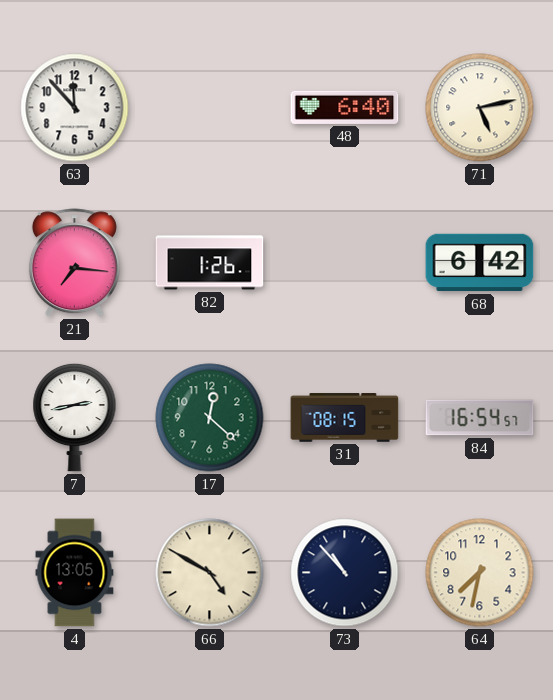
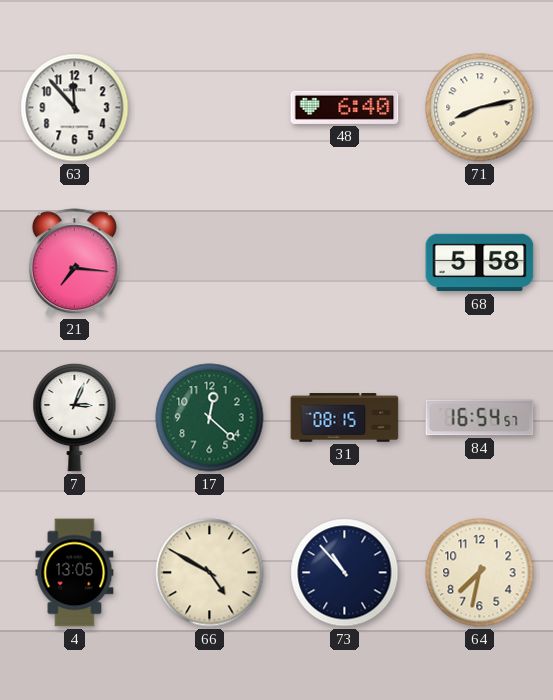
71: 5:13 -> 8:13
82: 1:26 -> none
68: 6:42 -> 5:58
7: 2:43 -> 3:04
